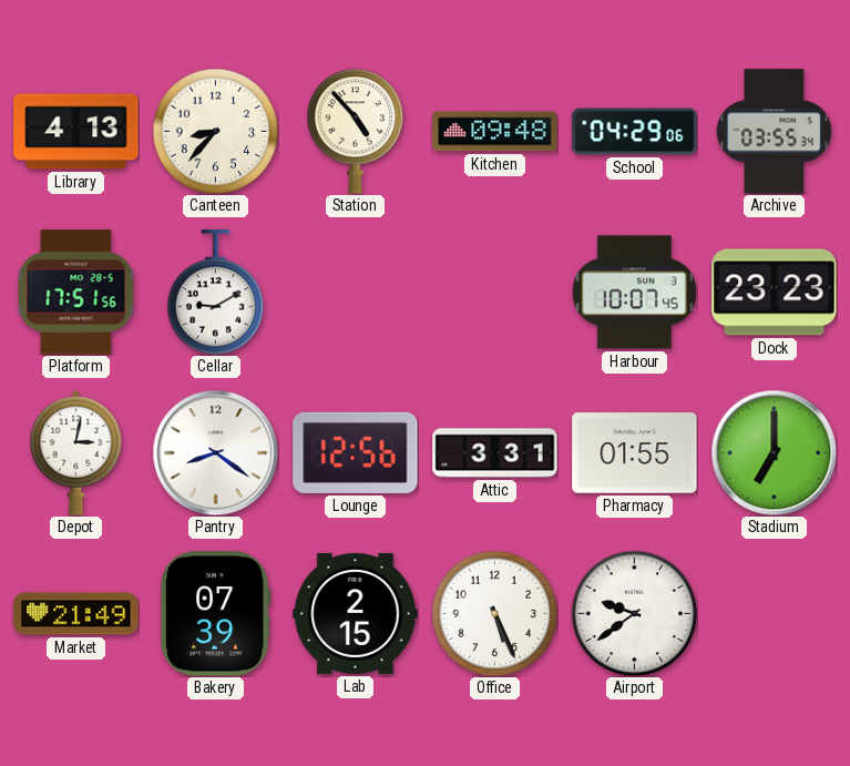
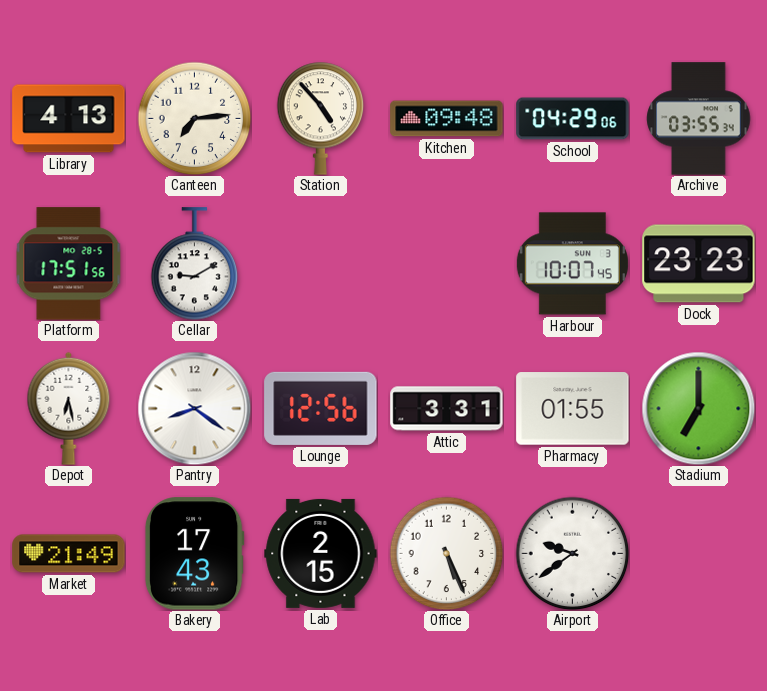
Canteen: 8:37 -> 7:14
Depot: 3:02 -> 6:28
Bakery: 07:39 -> 17:43
